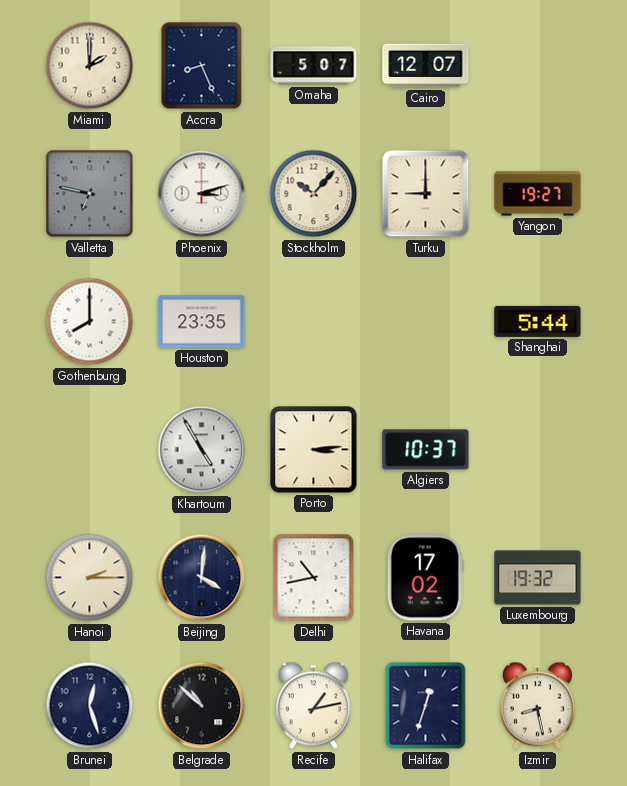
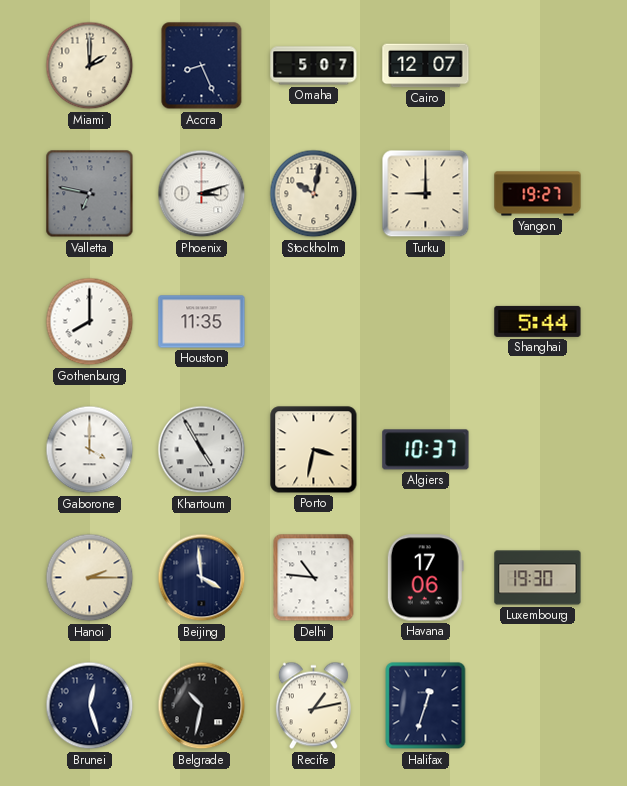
Stockholm: 10:07 -> 10:02
Houston: 23:35 -> 11:35
Gaborone: none -> 4:00
Porto: 3:14 -> 3:32
Beijing: 4:01 -> 3:59
Delhi: 10:43 -> 10:46
Havana: 17:02 -> 17:06
Luxembourg: 19:32 -> 19:30
Belgrade: 10:52 -> 10:32
Izmir: 8:28 -> none
